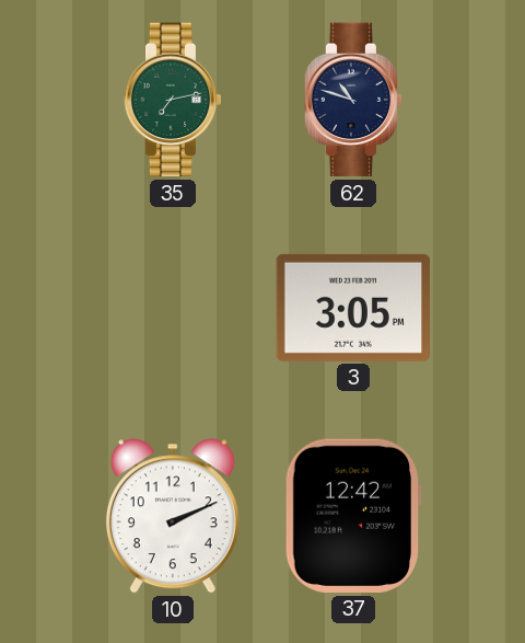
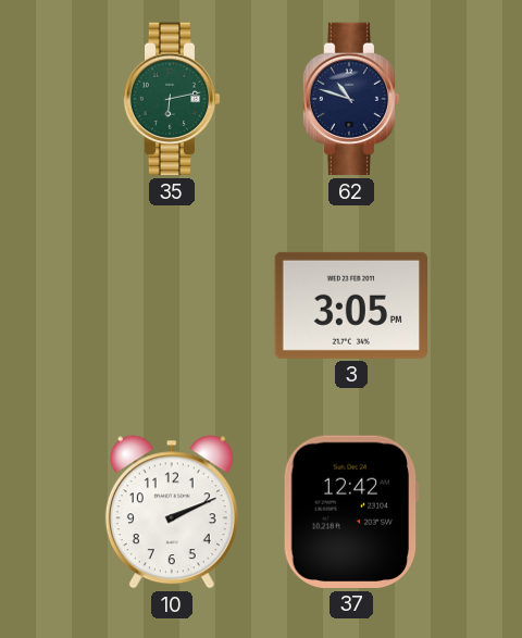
35: 7:13 -> 6:13
